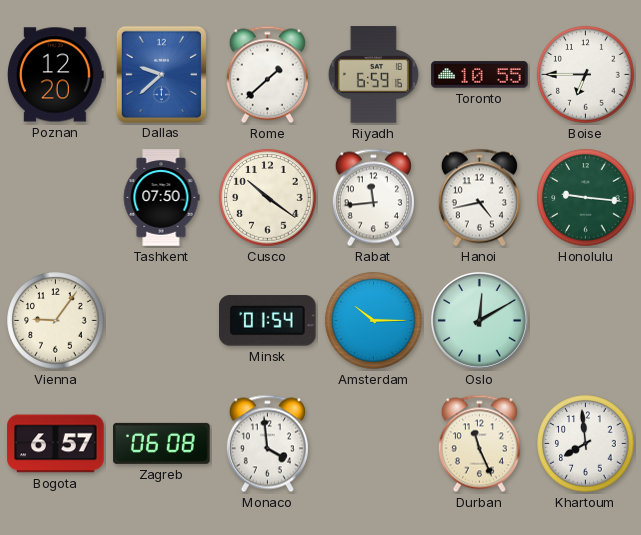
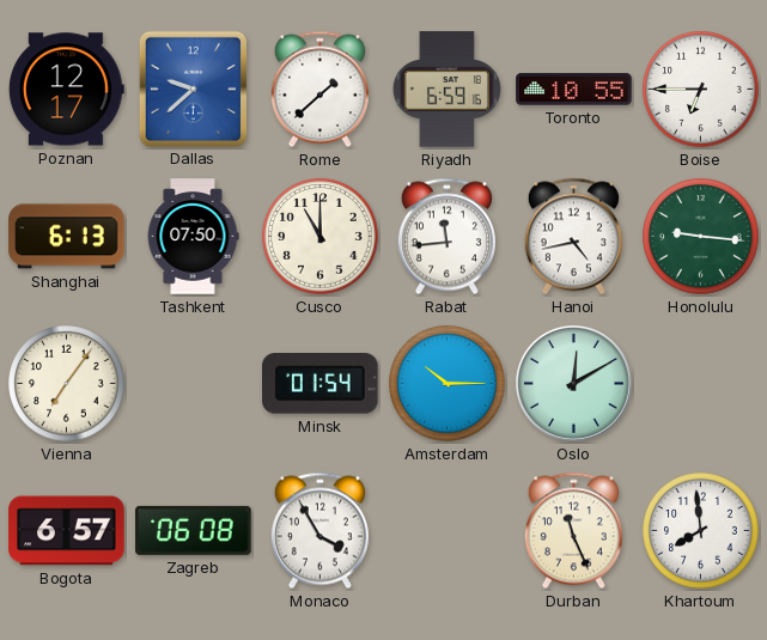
Poznan: 12:20 -> 12:17
Shanghai: none -> 6:13
Cusco: 10:21 -> 11:00
Vienna: 9:06 -> 7:06
Monaco: 3:59 -> 3:55
